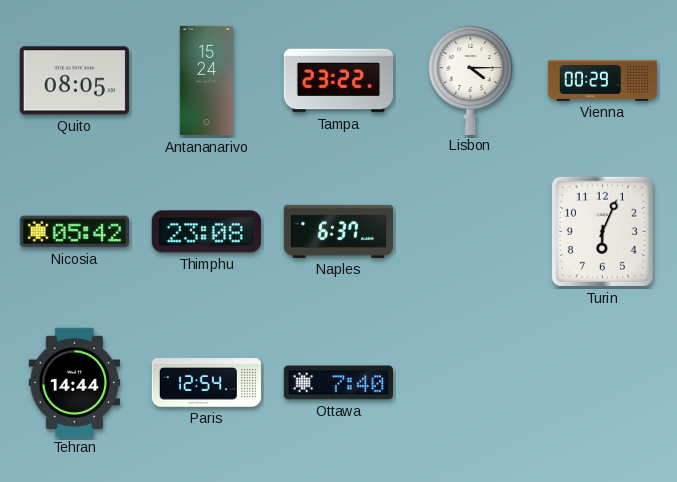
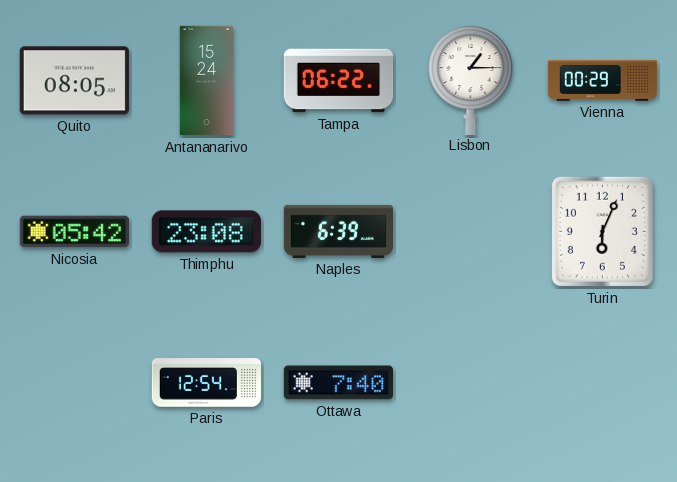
Tampa: 23:22 -> 06:22
Lisbon: 4:15 -> 1:15
Naples: 6:37 -> 6:39
Tehran: 14:44 -> none
